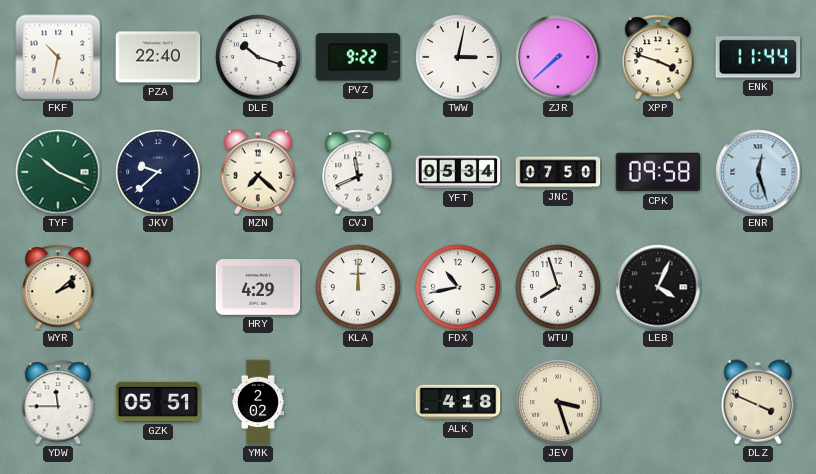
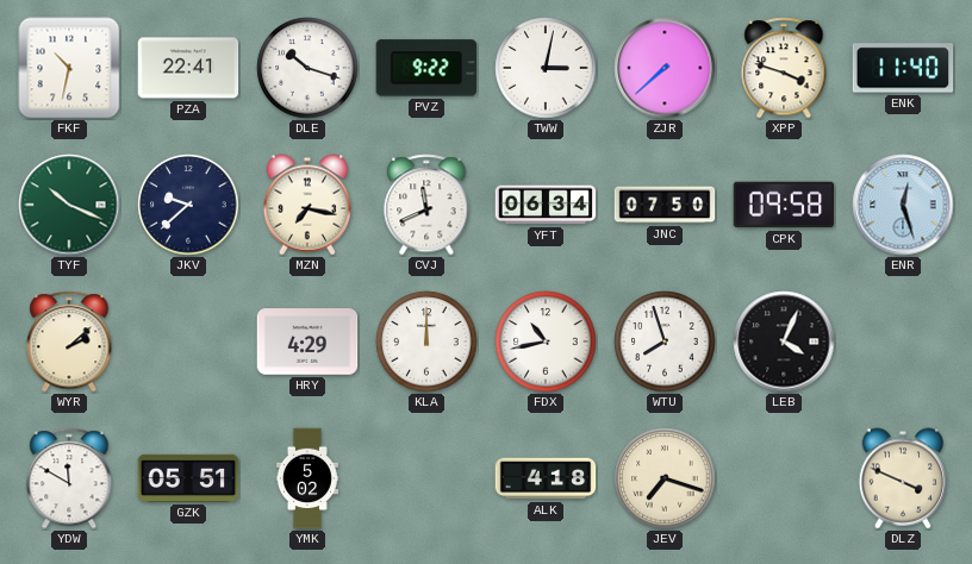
PZA: 22:40 -> 22:41
ENK: 11:44 -> 11:40
MZN: 7:22 -> 7:17
YFT: 05:34 -> 06:34
YDW: 11:45 -> 11:50
YMK: 2:02 -> 5:02
JEV: 3:27 -> 7:18
